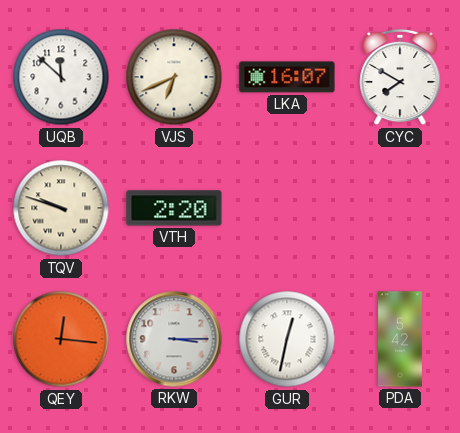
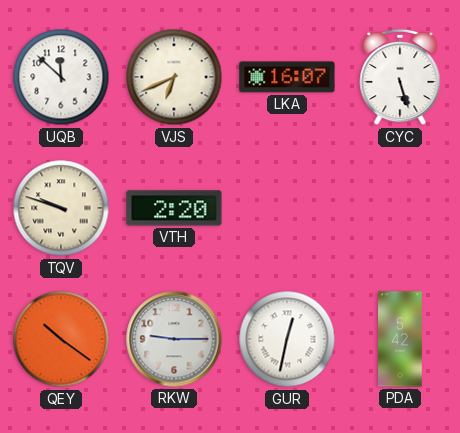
CYC: 7:50 -> 5:27
QEY: 12:16 -> 10:21
RKW: 3:15 -> 9:15
